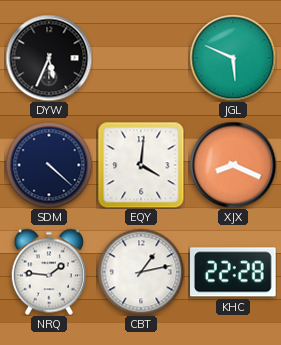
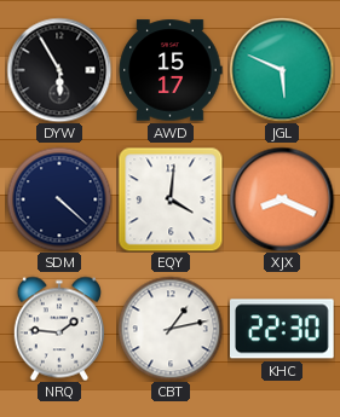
DYW: 5:34 -> 5:55
AWD: none -> 15:17
KHC: 22:28 -> 22:30
